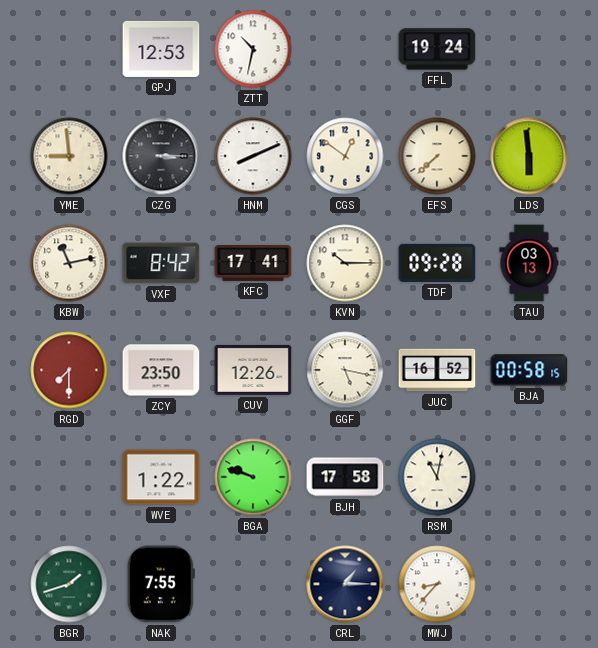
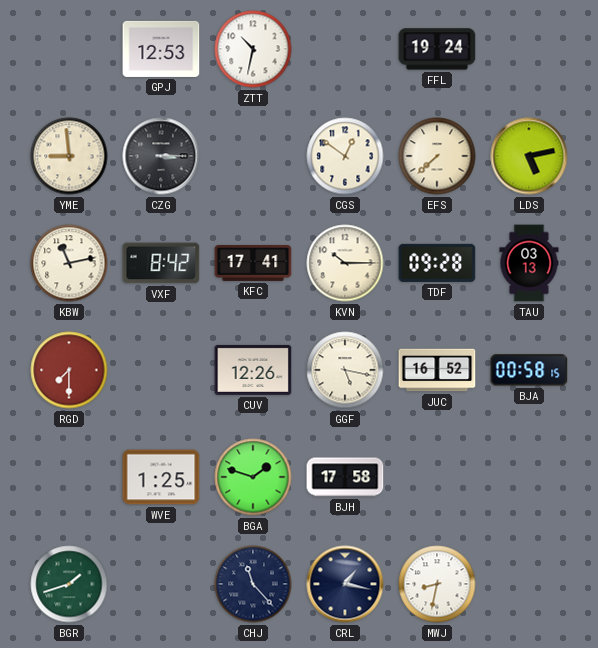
HNM: 8:11 -> none
LDS: 5:59 -> 5:13
ZCY: 23:50 -> none
WVE: 1:22 -> 1:25
BGA: 9:48 -> 1:48
RSM: 11:02 -> none
NAK: 7:55 -> none
CHJ: none -> 11:23
CRL: 1:15 -> 1:17
MWJ: 8:37 -> 8:32
